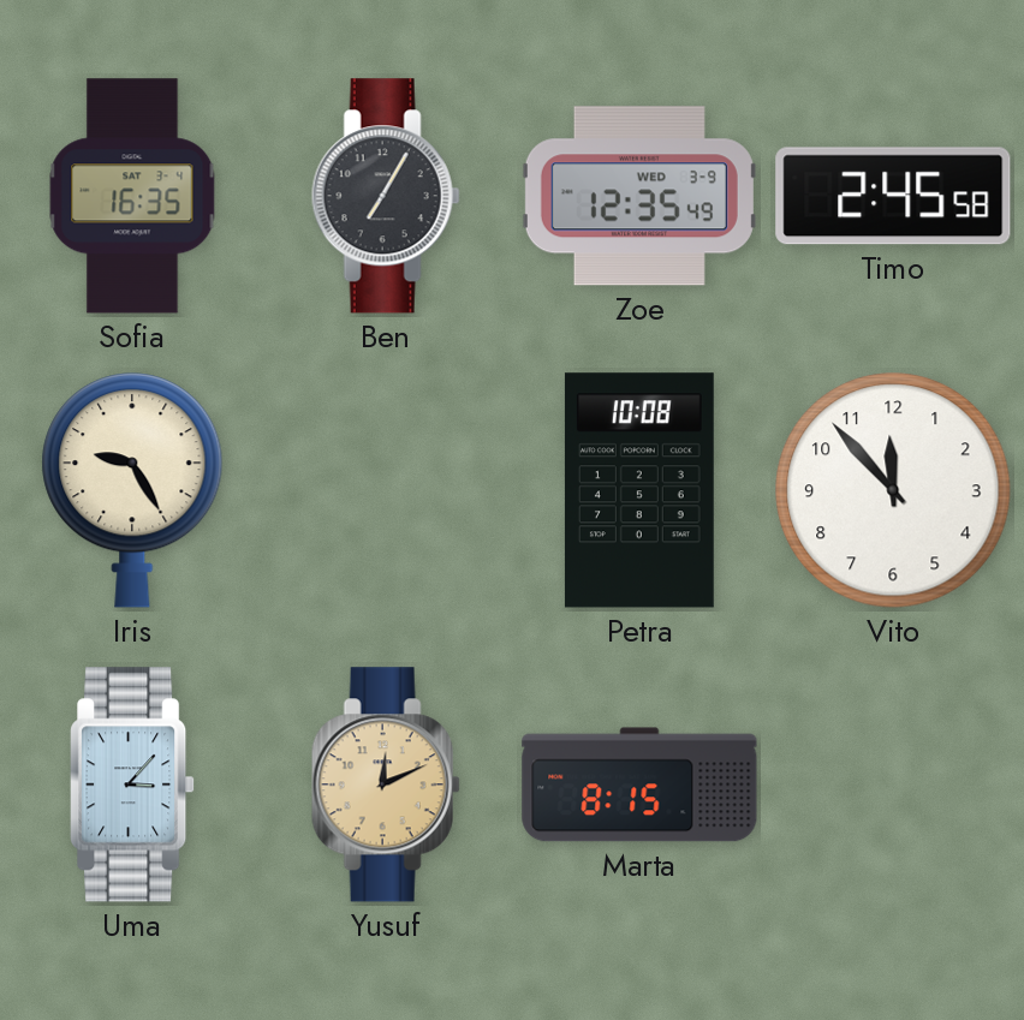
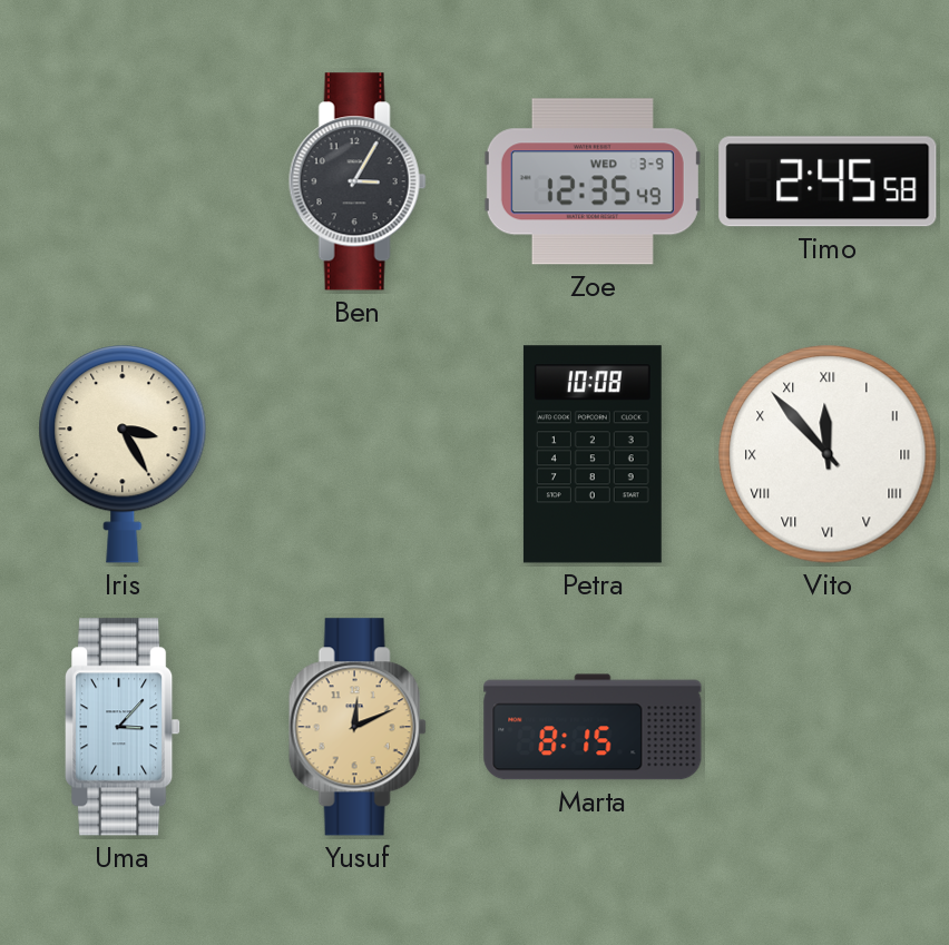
Sofia: 16:35 -> none
Ben: 7:05 -> 3:05
Iris: 9:25 -> 3:25
Vito numerals: Arabic -> Roman
